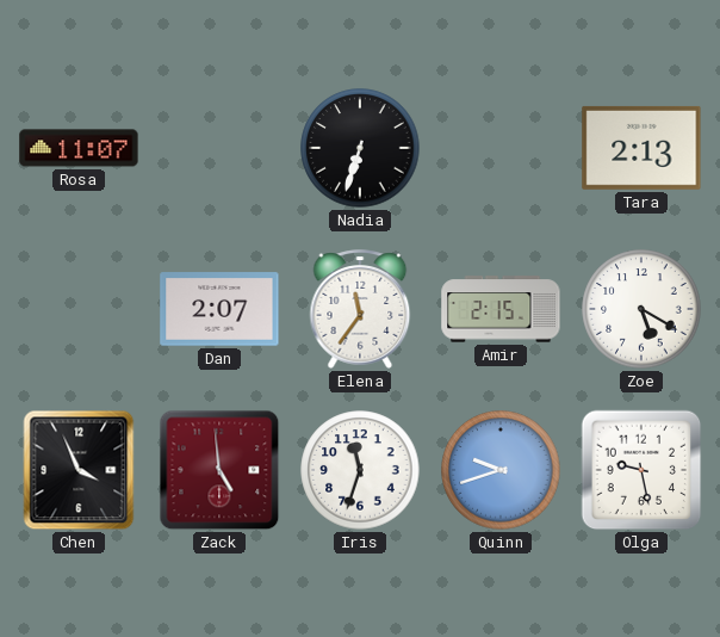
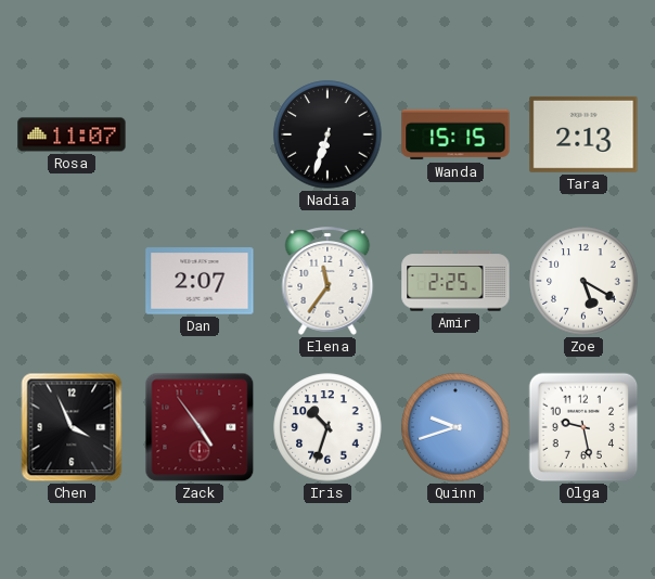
Wanda: none -> 15:15
Amir: 2:15 -> 2:25
Zack: 4:59 -> 4:54
Iris: 11:33 -> 10:33
